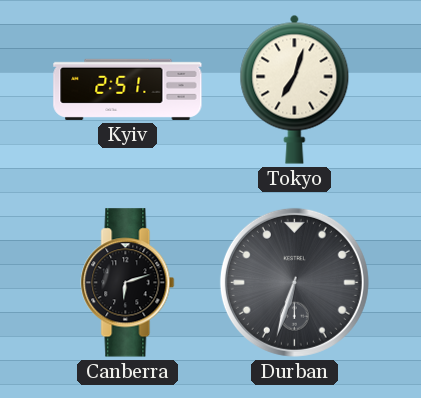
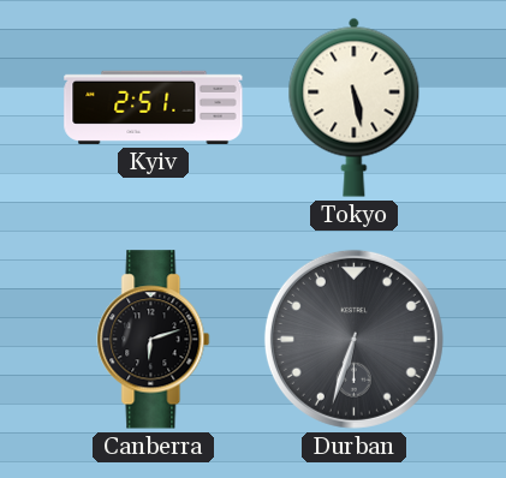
Tokyo: 7:03 -> 5:28
